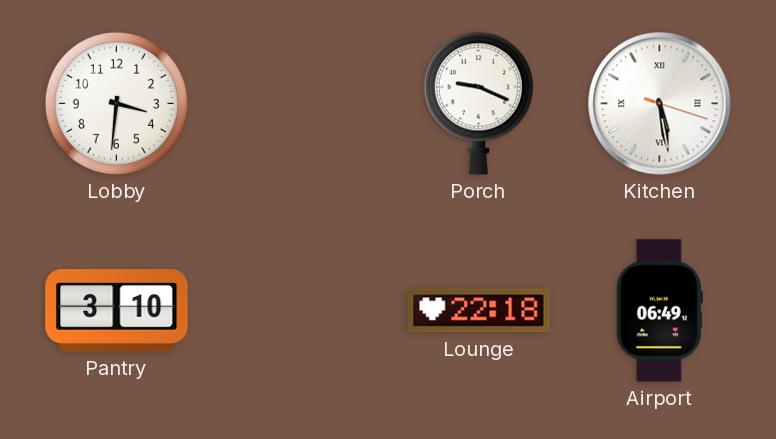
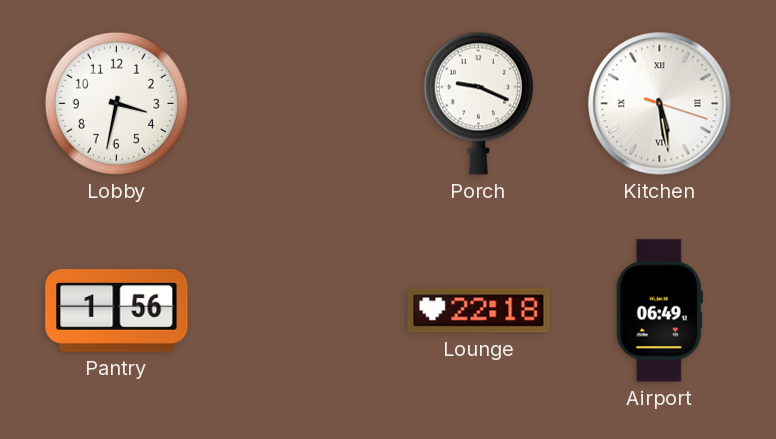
Lobby: 3:31 -> 3:32
Pantry: 3:10 -> 1:56
